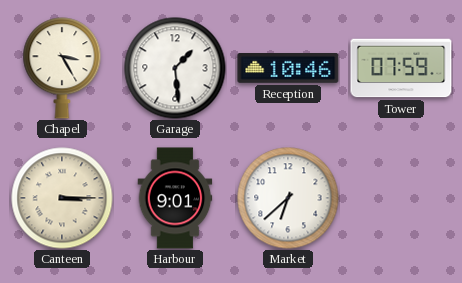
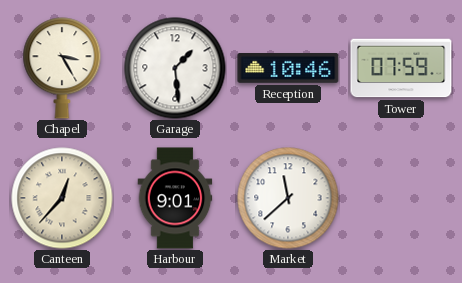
Canteen: 3:15 -> 12:37
Market: 6:38 -> 11:38
